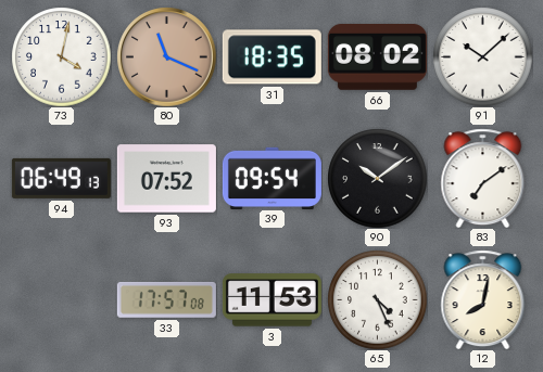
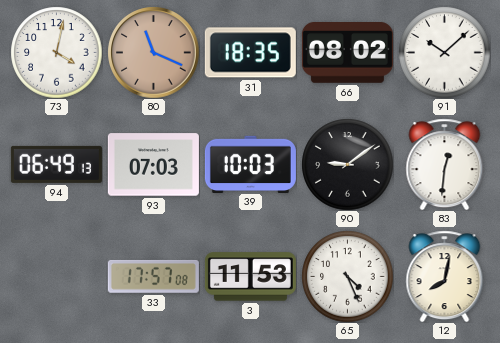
93: 07:52 -> 07:03
39: 09:54 -> 10:03
90: 10:09 -> 9:09
83: 7:09 -> 12:31
